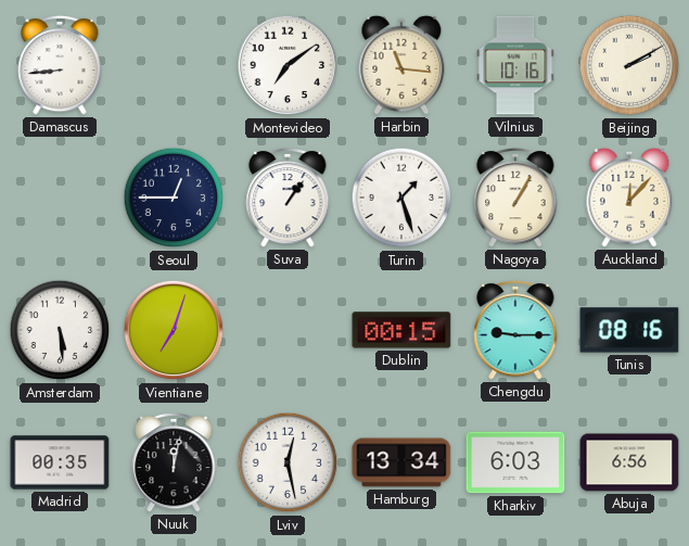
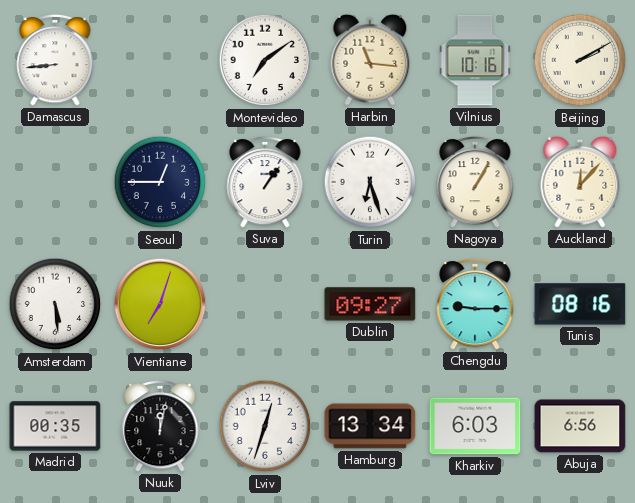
Turin: 1:27 -> 6:27
Dublin: 00:15 -> 09:27
Lviv: 12:28 -> 12:33
